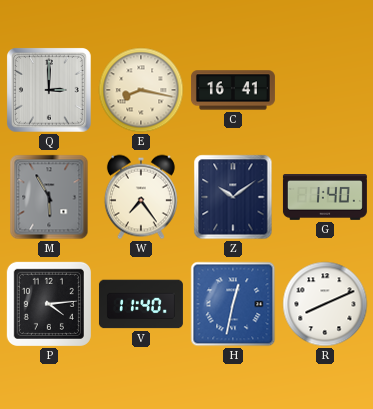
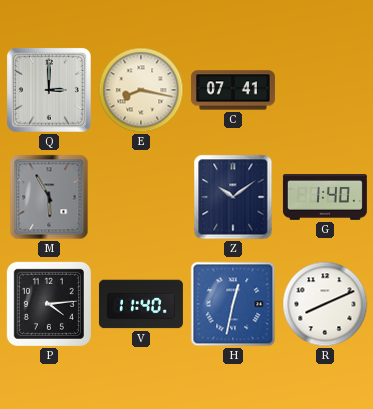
C: 16:41 -> 07:41
W: 7:24 -> none
